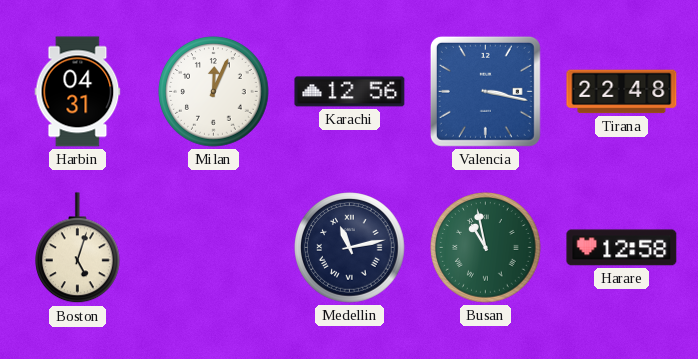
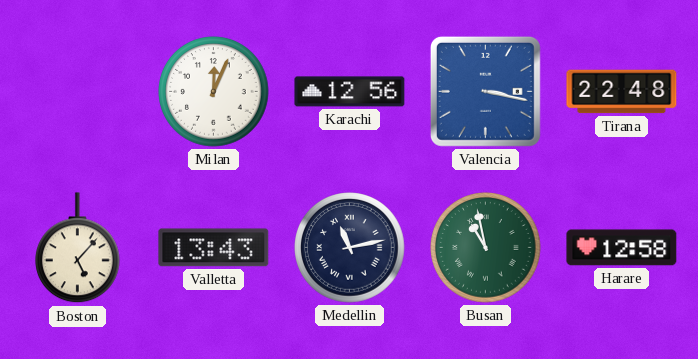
Harbin: 04:31 -> none
Boston: 5:03 -> 5:07
Valletta: none -> 13:43
